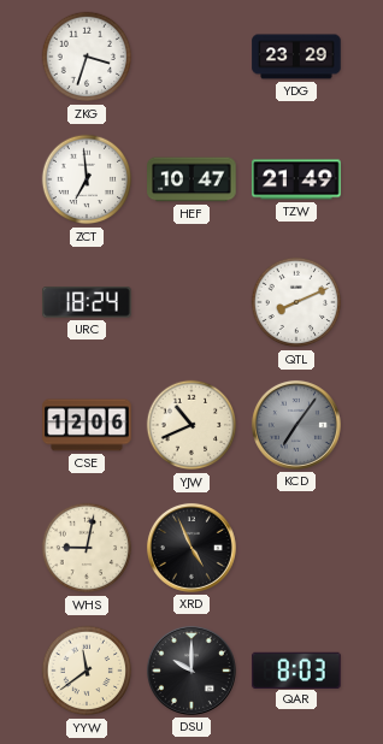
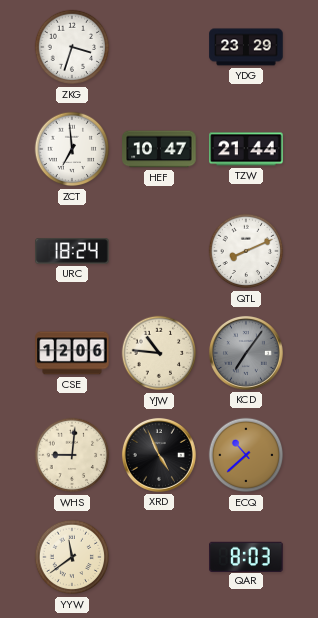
TZW: 21:49 -> 21:44
YJW: 10:41 -> 10:46
WHS: 9:02 -> 9:01
ECQ: none -> 10:38
DSU: 10:00 -> none
